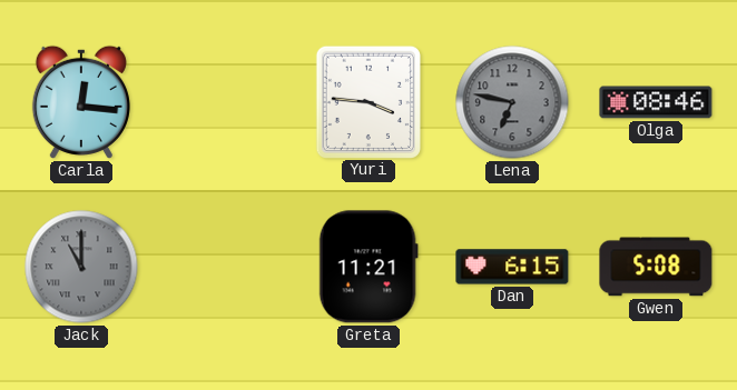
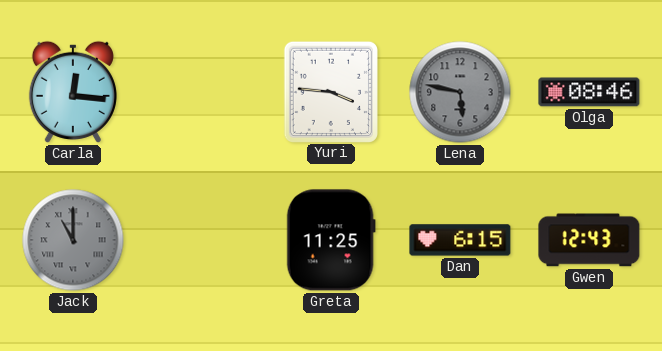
Lena: 6:47 -> 5:47
Greta: 11:21 -> 11:25
Gwen: 5:08 -> 12:43
